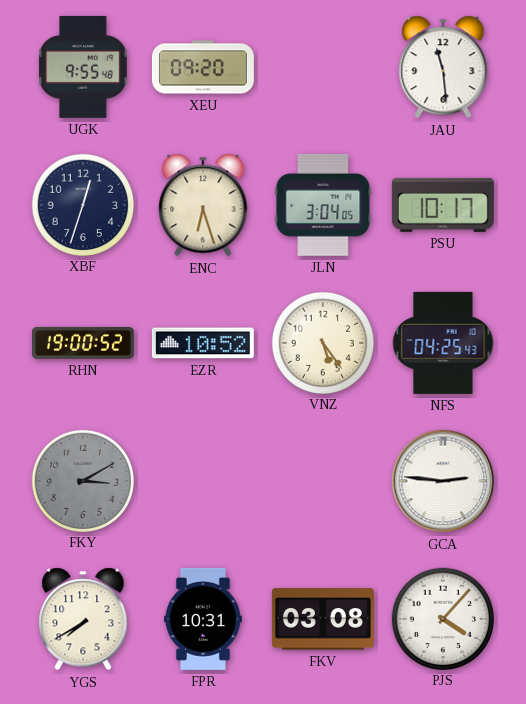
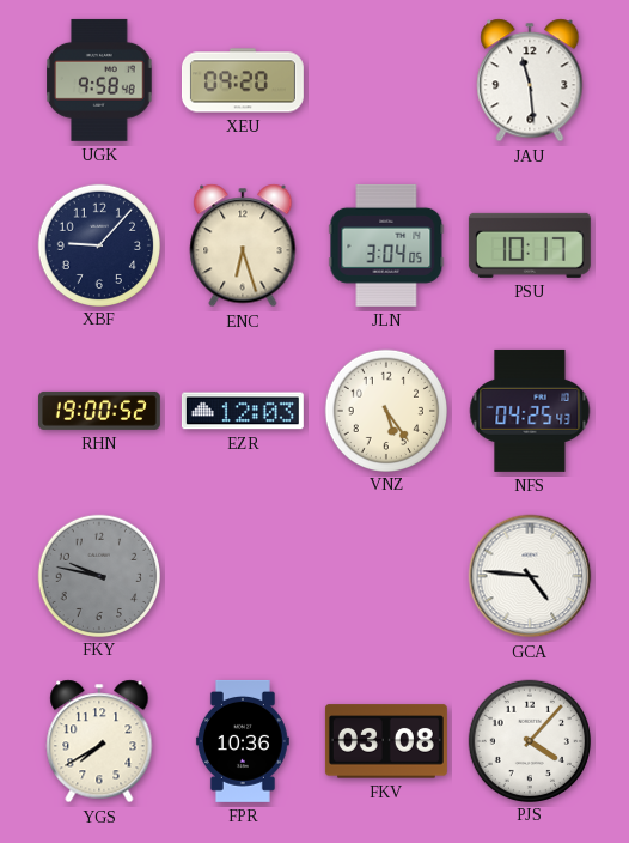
UGK: 9:55 -> 9:58
XBF: 12:33 -> 9:07
EZR: 10:52 -> 12:03
FKY: 3:10 -> 9:47
GCA: 2:46 -> 4:46
FPR: 10:31 -> 10:36
